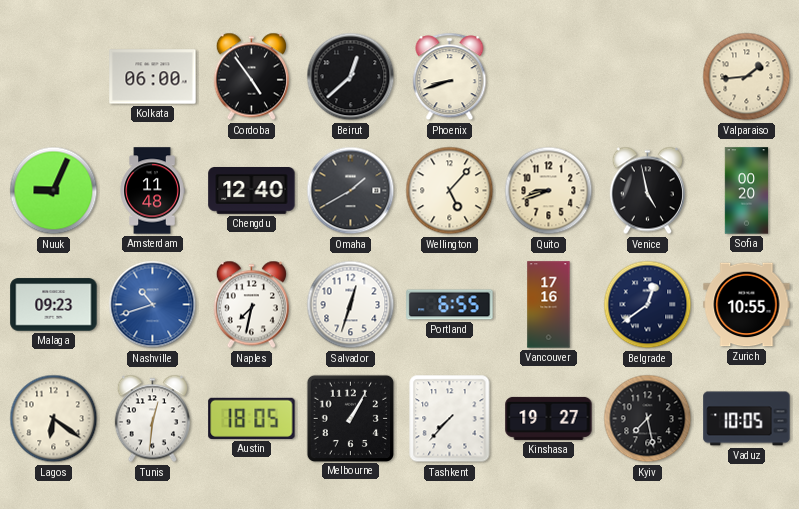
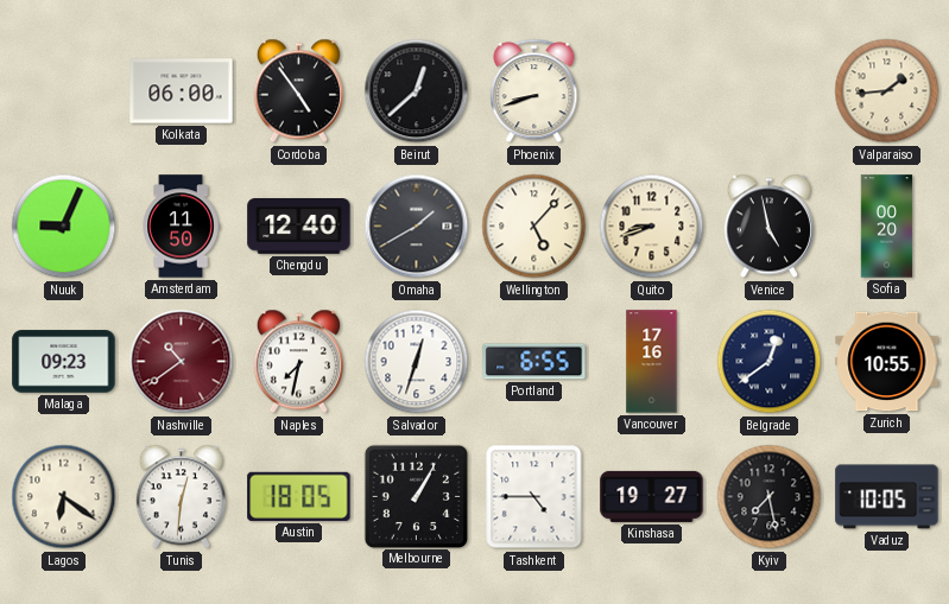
Amsterdam: 11:48 -> 11:50
Nashville: 10:42 -> 10:39
Nashville dial: blue -> burgundy
Tashkent: 7:37 -> 4:45
